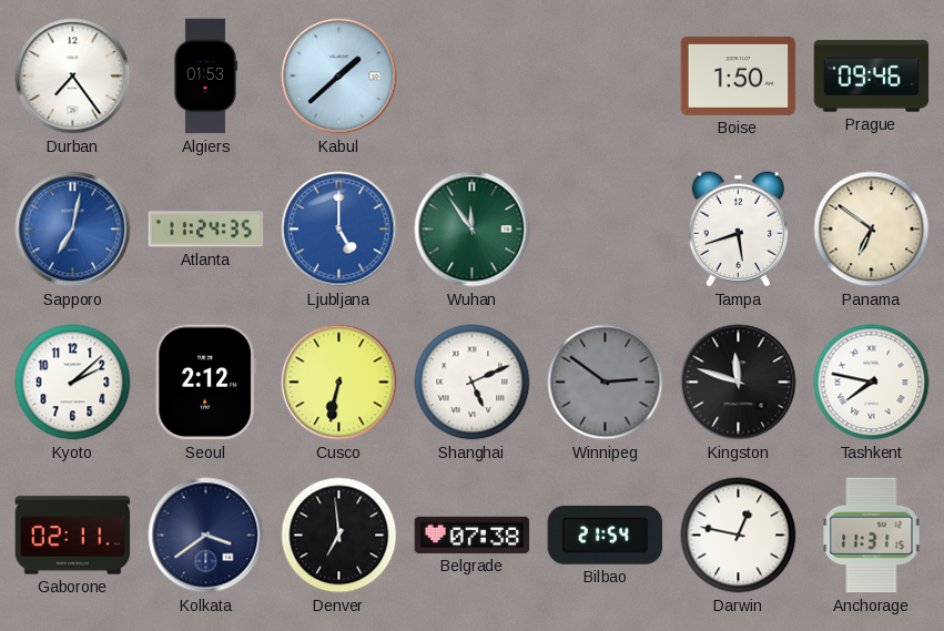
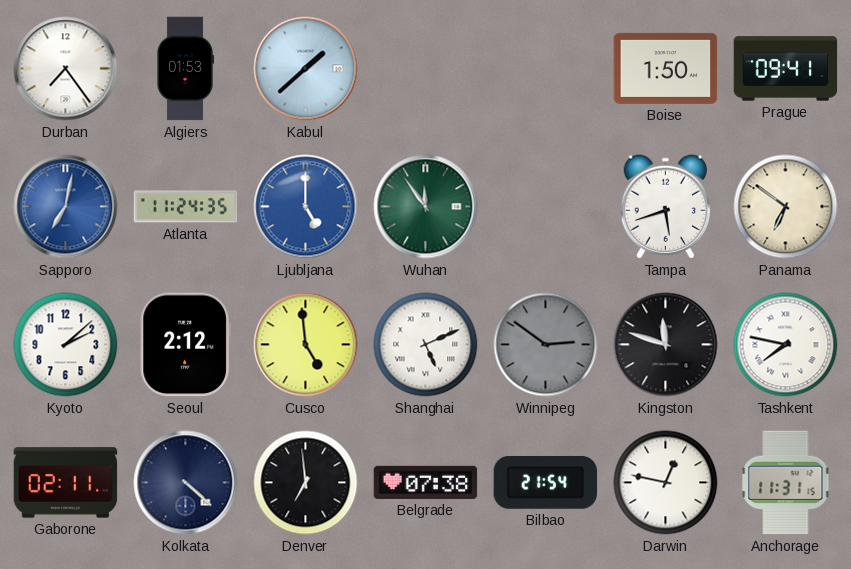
Prague: 09:46 -> 09:41
Cusco: 6:32 -> 4:59
Kolkata: 3:39 -> 4:22
